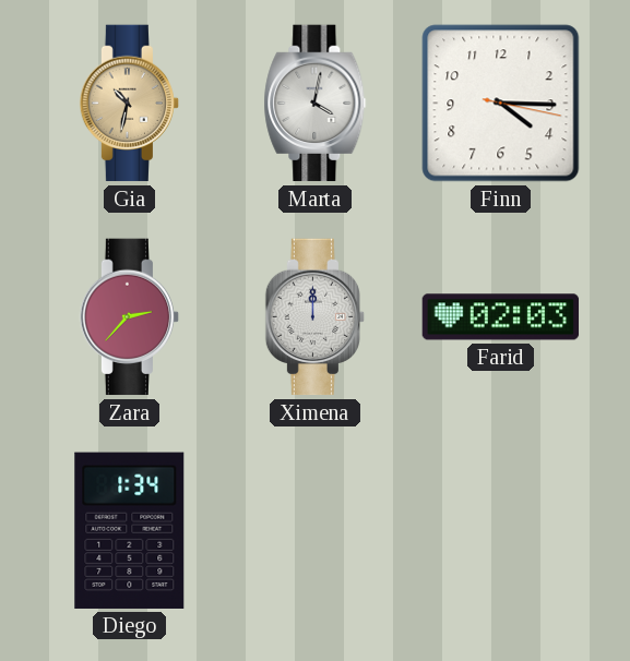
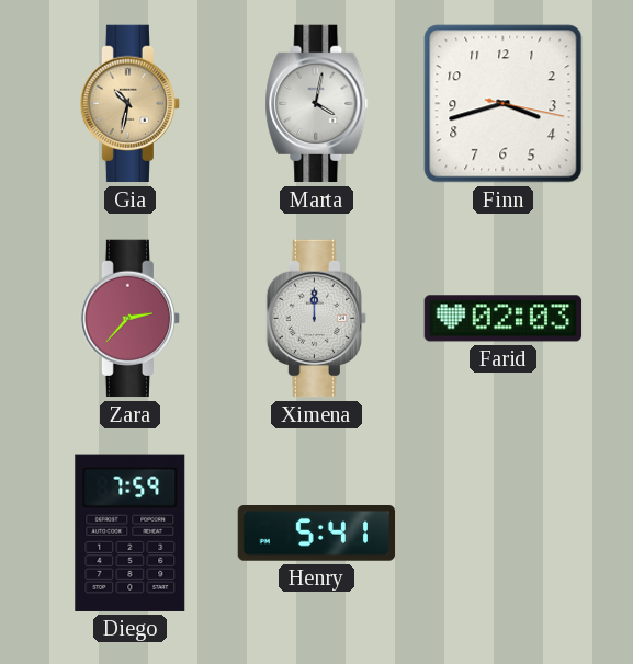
Finn: 4:15 -> 3:42
Diego: 1:34 -> 7:59
Henry: none -> 5:41
